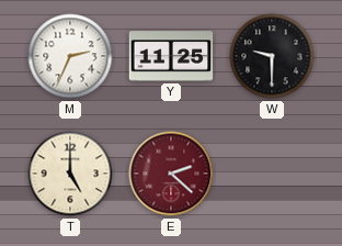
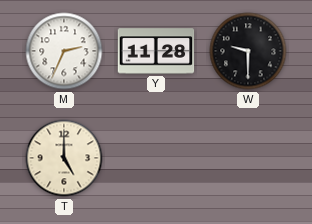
Y: 11:25 -> 11:28
E: 2:22 -> none
